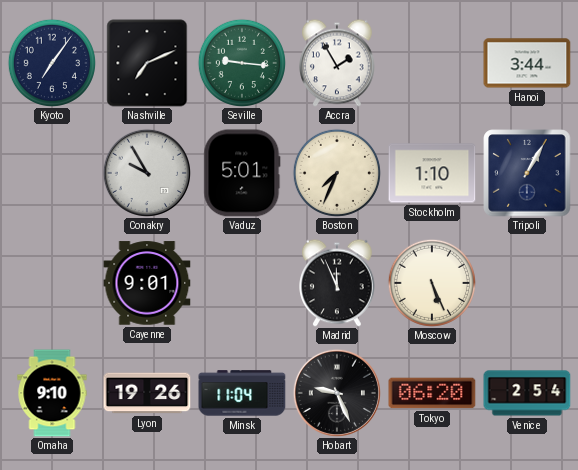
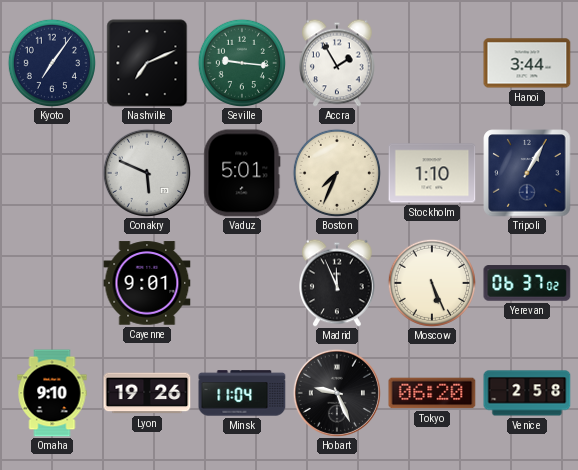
Conakry: 9:55 -> 5:49
Yerevan: none -> 06:37
Venice: 2:54 -> 2:58
